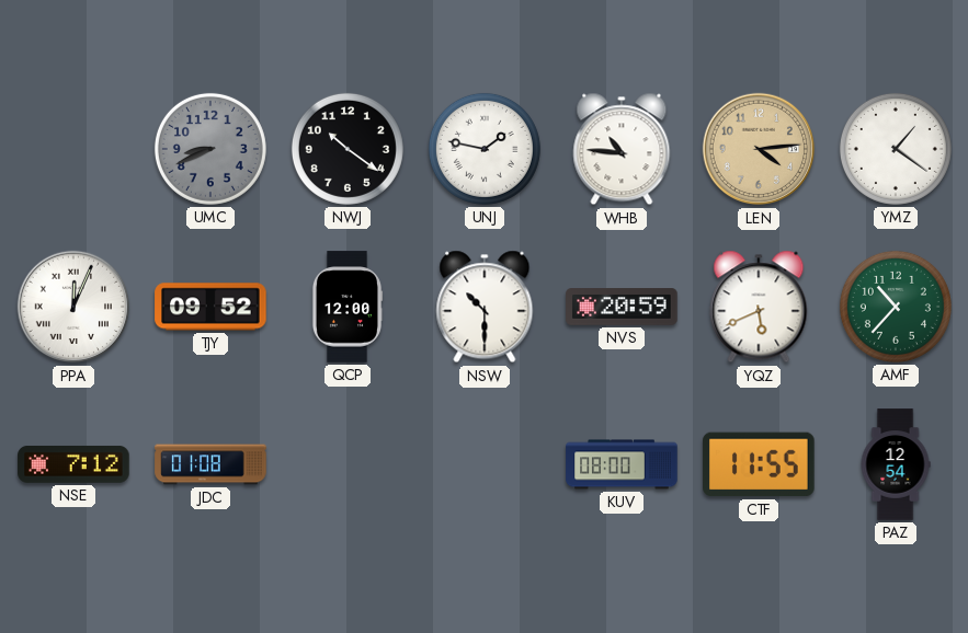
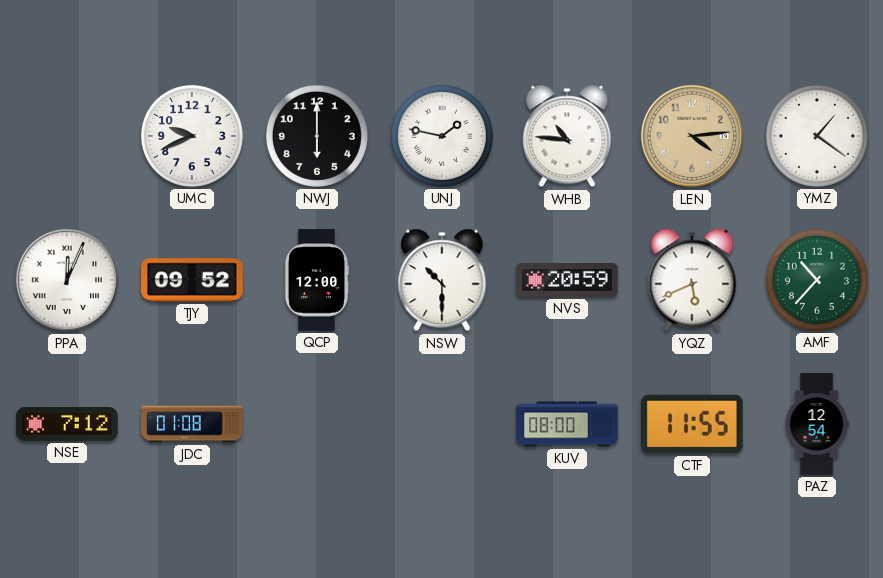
UMC: 8:41 -> 9:41
UMC dial: grey -> white
NWJ: 10:21 -> 6:00
